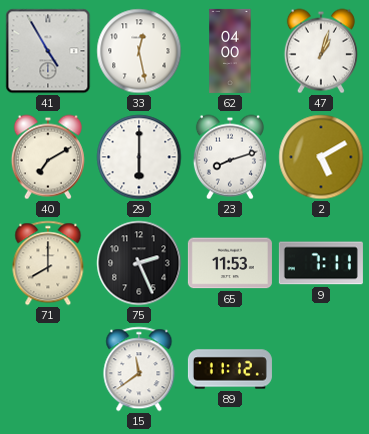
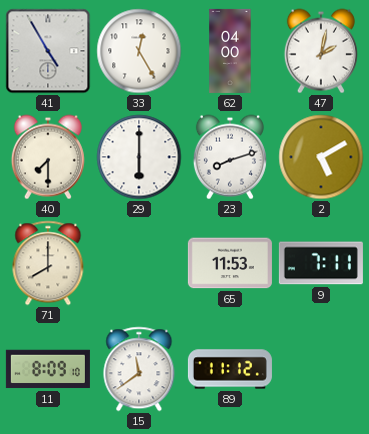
33: 12:28 -> 12:25
47: 1:03 -> 2:02
40: 7:10 -> 7:30
75: 2:26 -> none
11: none -> 8:09
